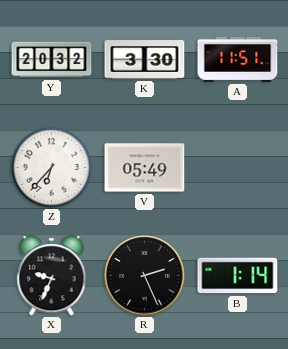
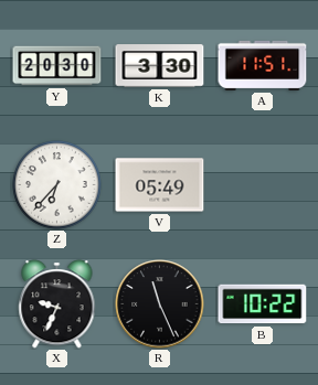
Y: 20:32 -> 20:30
R: 2:26 -> 11:26
B: 1:14 -> 10:22
